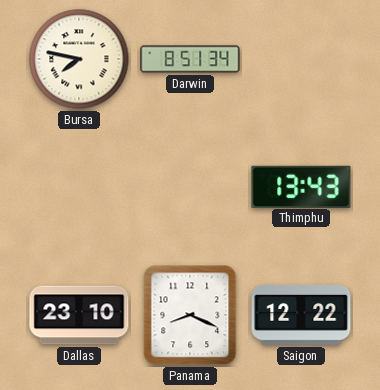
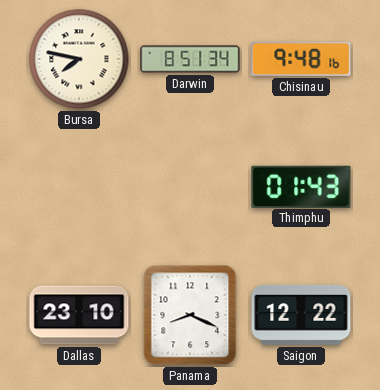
Chisinau: none -> 9:48
Thimphu: 13:43 -> 01:43
